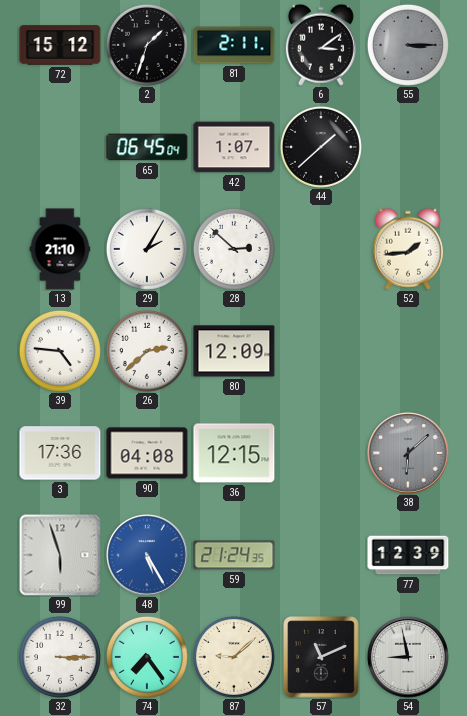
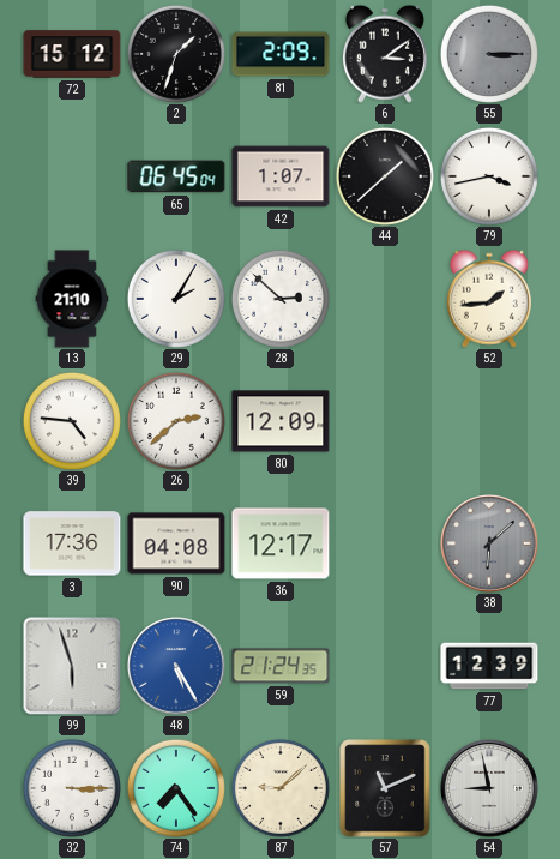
81: 2:11 -> 2:09
79: none -> 3:43
36: 12:15 -> 12:17
